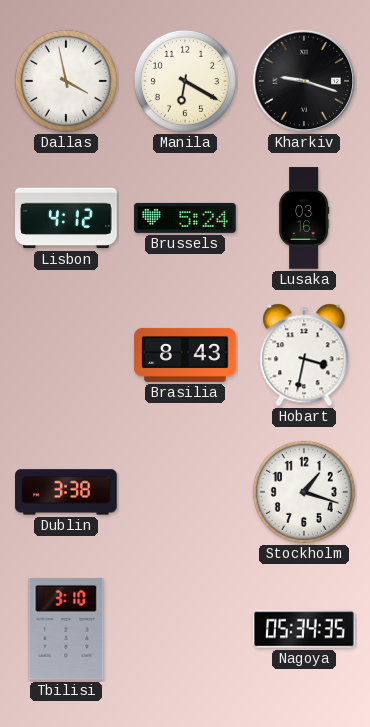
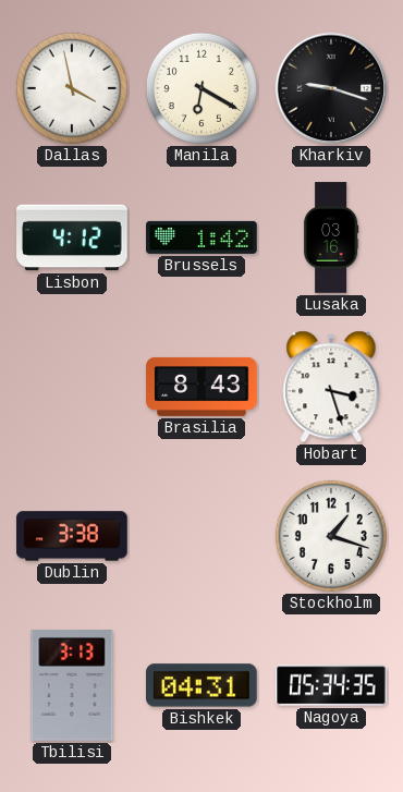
Brussels: 5:24 -> 1:42
Hobart: 3:32 -> 3:27
Tbilisi: 3:10 -> 3:13
Bishkek: none -> 04:31
